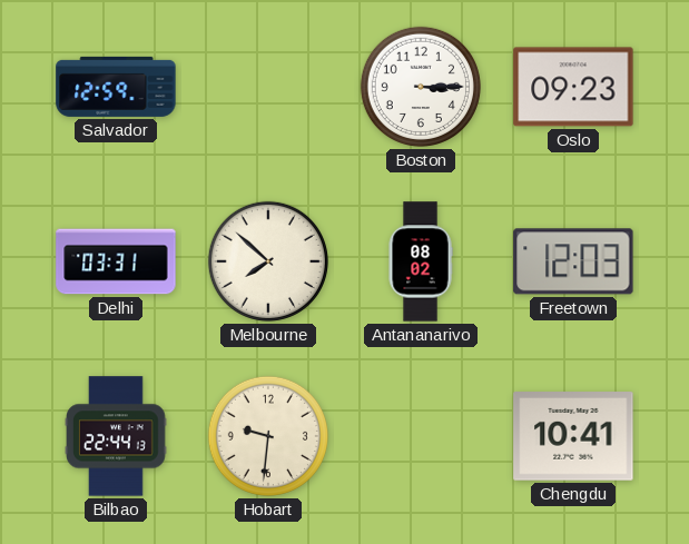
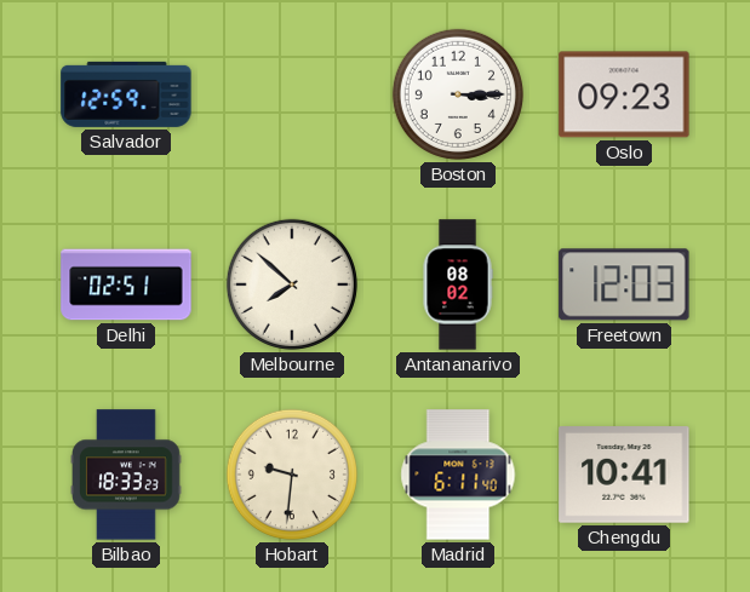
Delhi: 03:31 -> 02:51
Bilbao: 22:44 -> 18:33
Madrid: none -> 6:11
